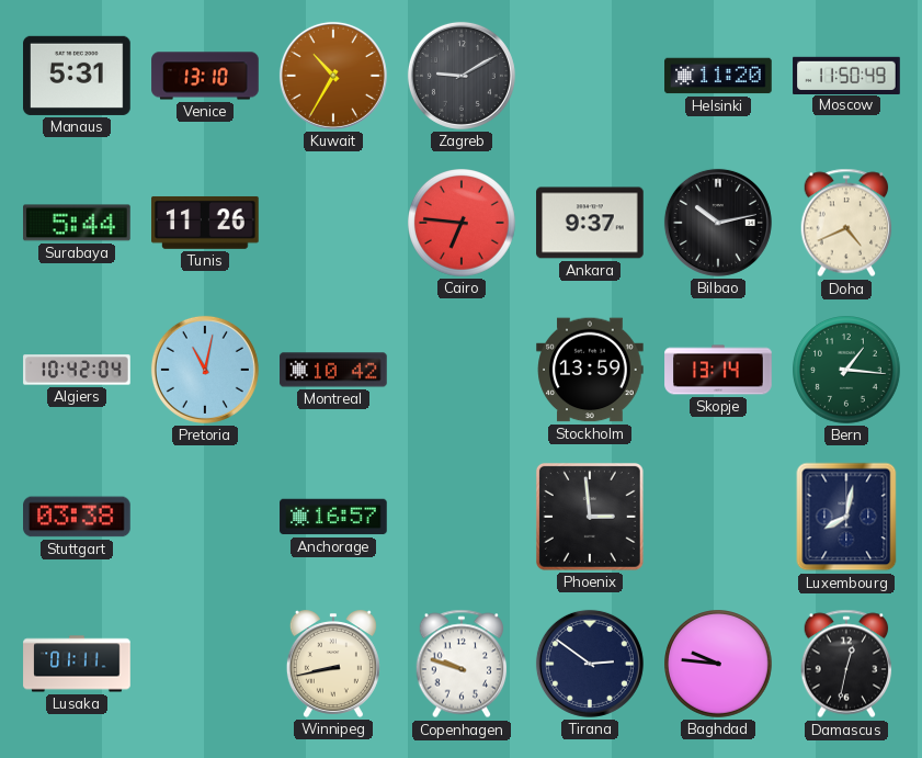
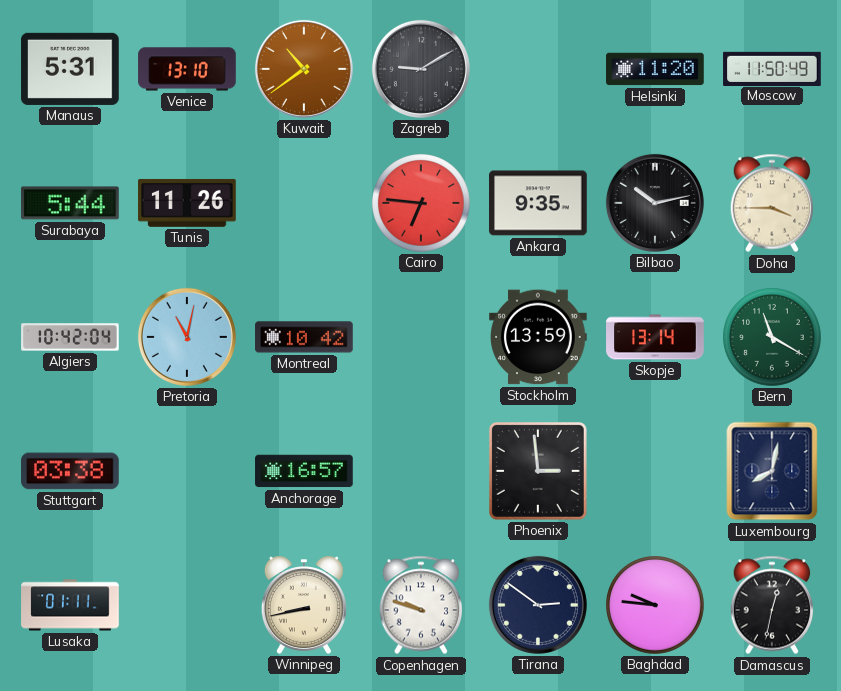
Kuwait: 10:35 -> 10:39
Ankara: 9:37 -> 9:35
Doha: 4:41 -> 3:45
Bern: 1:16 -> 11:20
